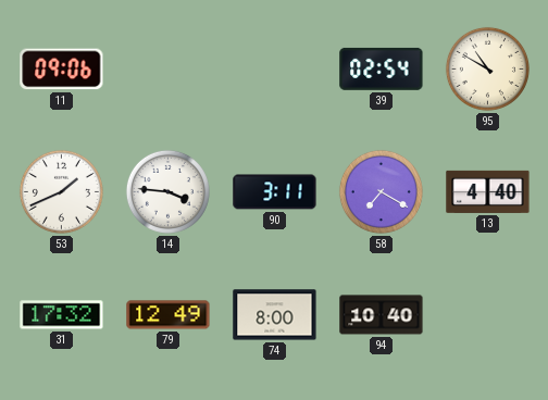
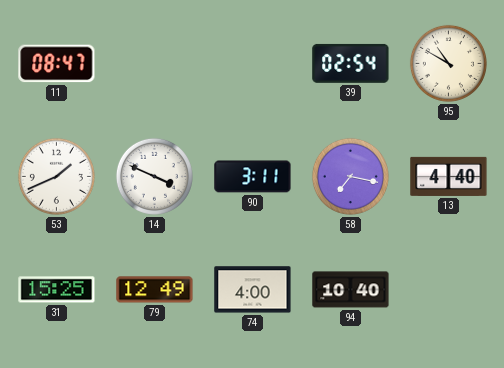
11: 09:06 -> 08:47
14: 3:46 -> 3:49
58: 7:20 -> 7:17
31: 17:32 -> 15:25
74: 8:00 -> 4:00
